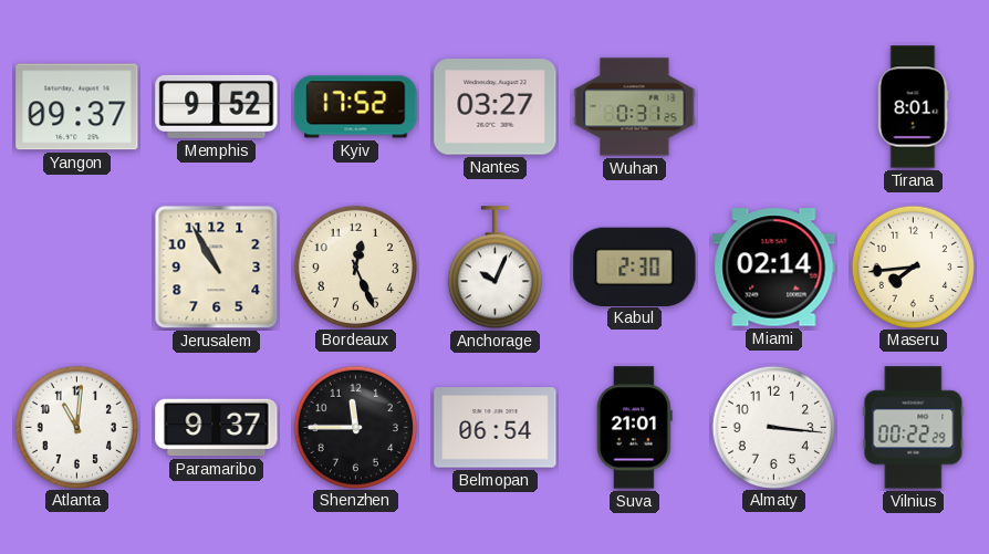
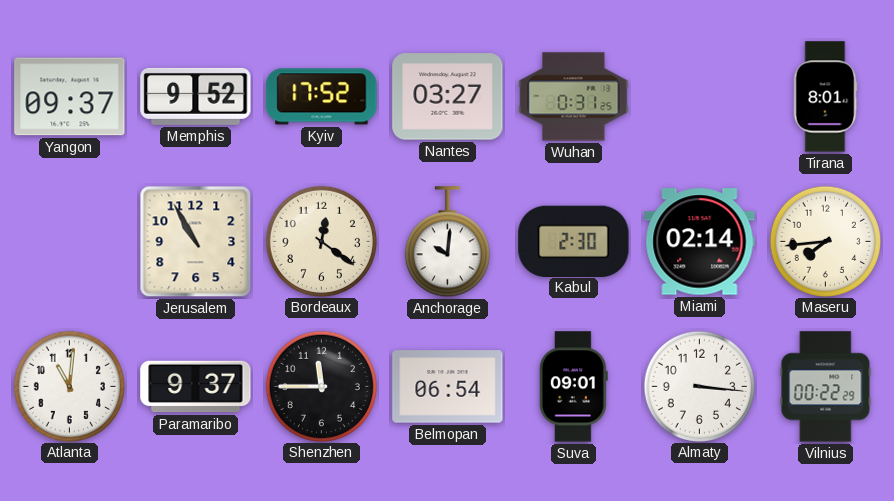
Bordeaux: 12:26 -> 12:21
Anchorage: 10:04 -> 10:01
Suva: 21:01 -> 09:01
